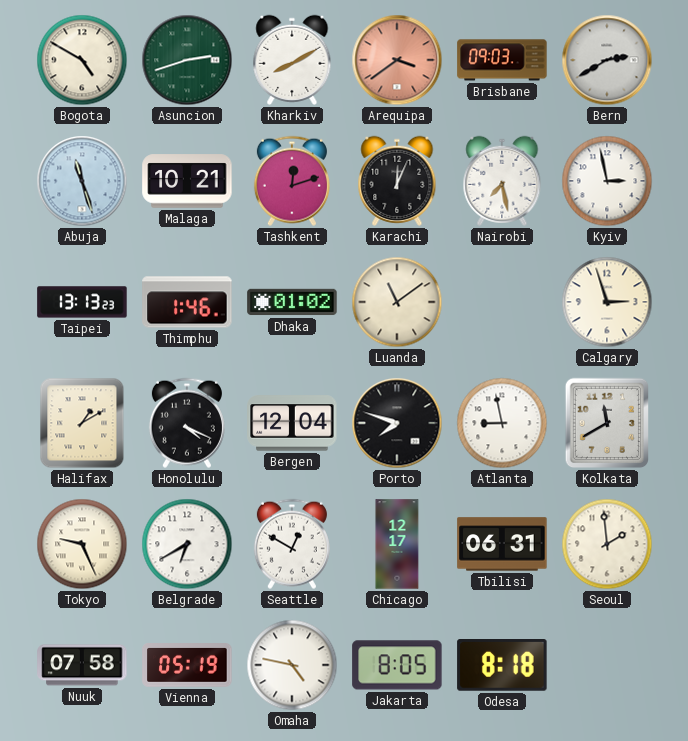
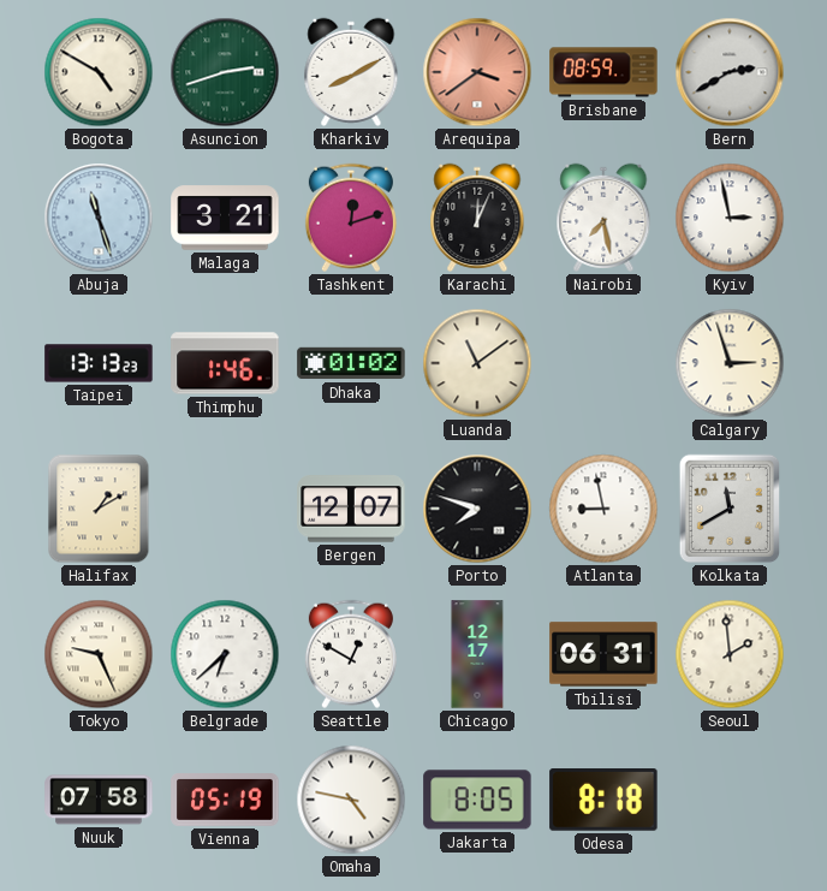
Brisbane: 09:03 -> 08:59
Malaga: 10:21 -> 3:21
Honolulu: 4:19 -> none
Bergen: 12:04 -> 12:07
Belgrade: 6:40 -> 6:38
